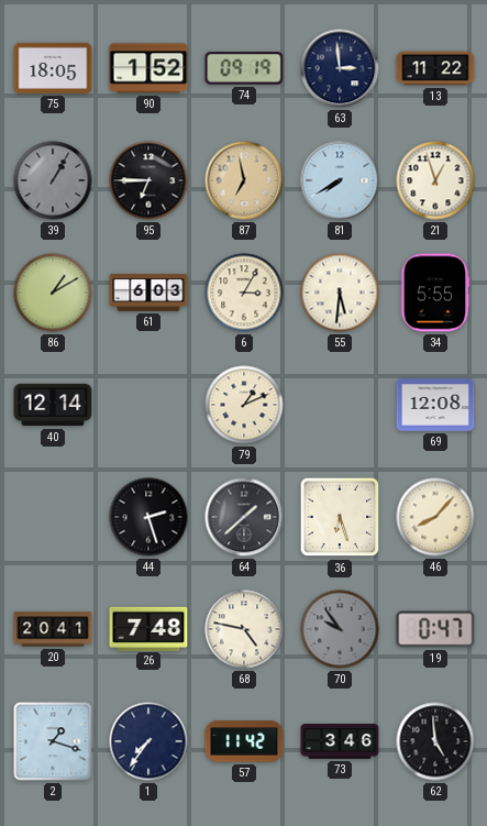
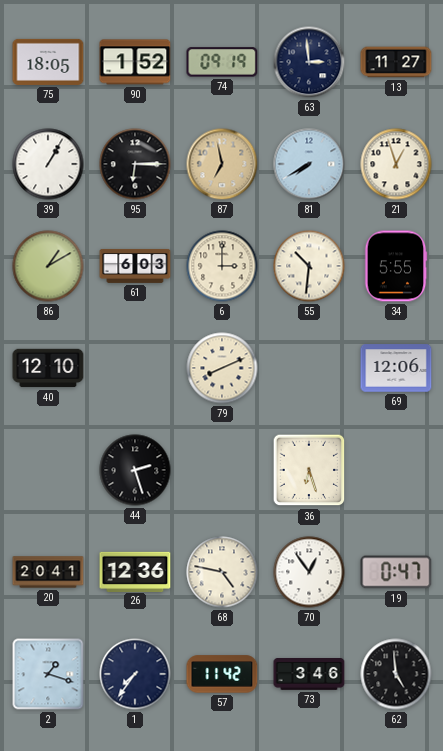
13: 11:22 -> 11:27
39 dial: grey -> white
95: 6:45 -> 6:15
6: 3:05 -> 3:00
55: 5:31 -> 10:31
40: 12:14 -> 12:10
79: 1:11 -> 8:11
69: 12:08 -> 12:06
64: 1:38 -> none
46: 8:07 -> none
26: 7:48 -> 12:36
70: 9:54 -> 12:54
70 dial: grey -> white
